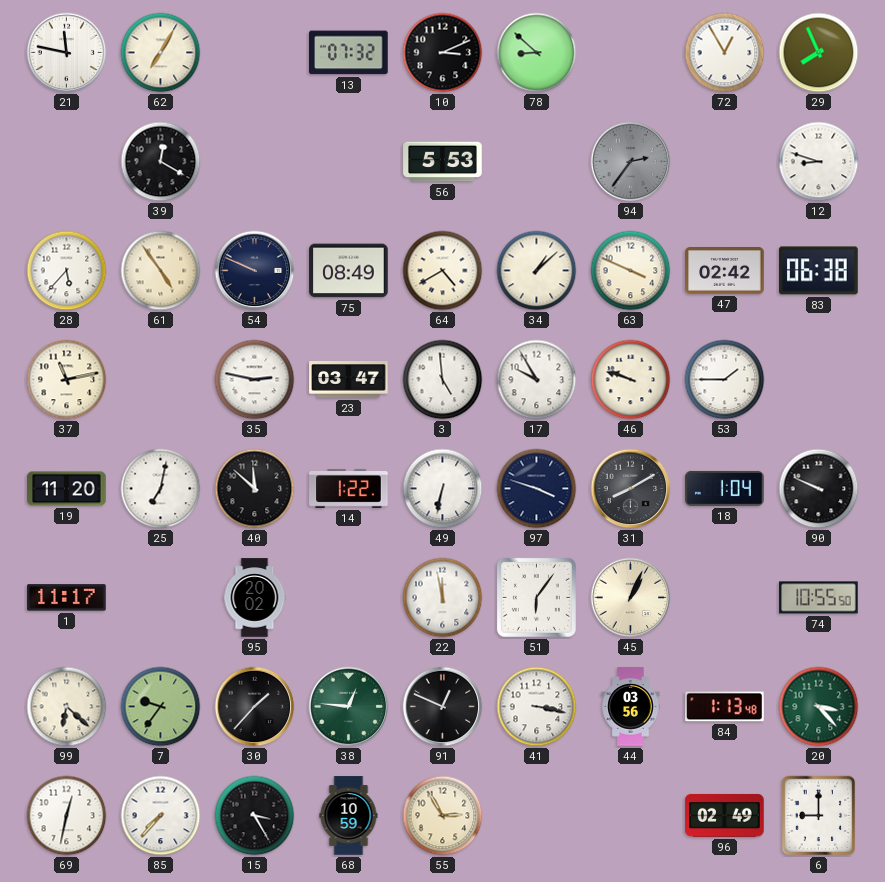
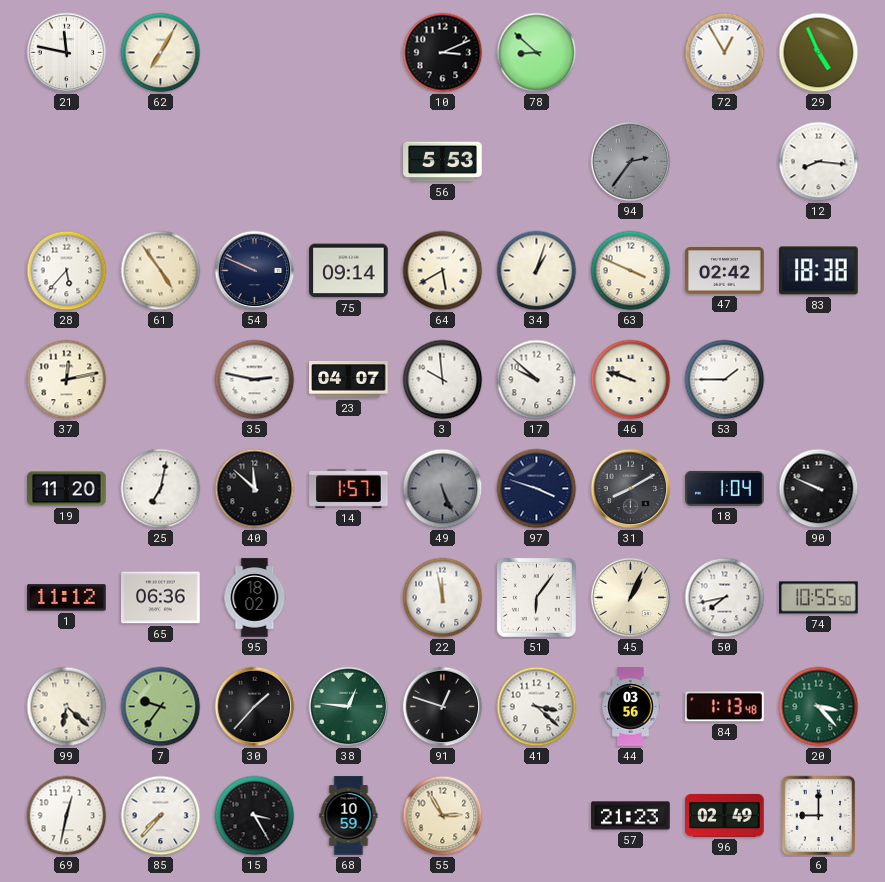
13: 07:32 -> none
29: 7:56 -> 4:56
39: 12:20 -> none
12: 8:48 -> 8:16
75: 08:49 -> 09:14
64: 4:40 -> 5:40
34: 1:08 -> 1:03
83: 06:38 -> 18:38
37: 11:13 -> 12:13
23: 03:47 -> 04:07
3: 4:59 -> 9:59
17: 9:55 -> 9:52
14: 1:22 -> 1:57
49: 6:32 -> 5:26
49 dial: white -> grey
1: 11:17 -> 11:12
65: none -> 06:36
95: 20:02 -> 18:02
50: none -> 7:43
91: 12:49 -> 12:48
41: 3:17 -> 3:22
57: none -> 21:23
